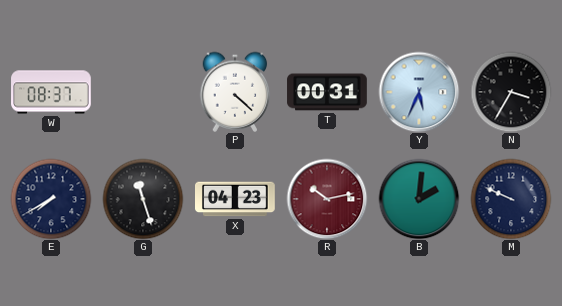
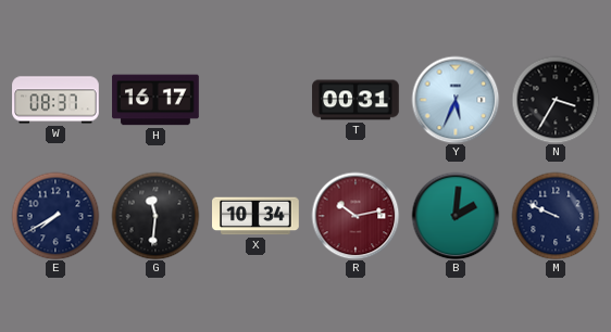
H: none -> 16:17
P: 4:22 -> none
G: 11:27 -> 11:31
X: 04:23 -> 10:34
